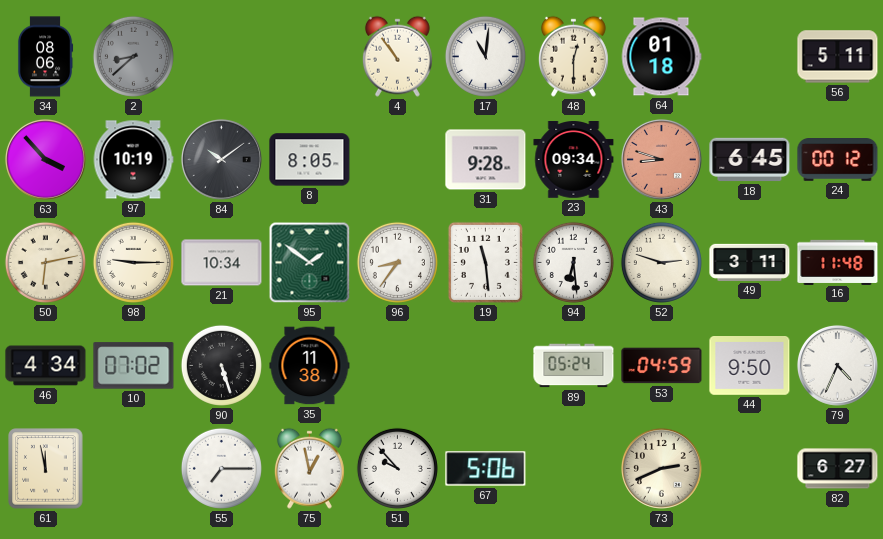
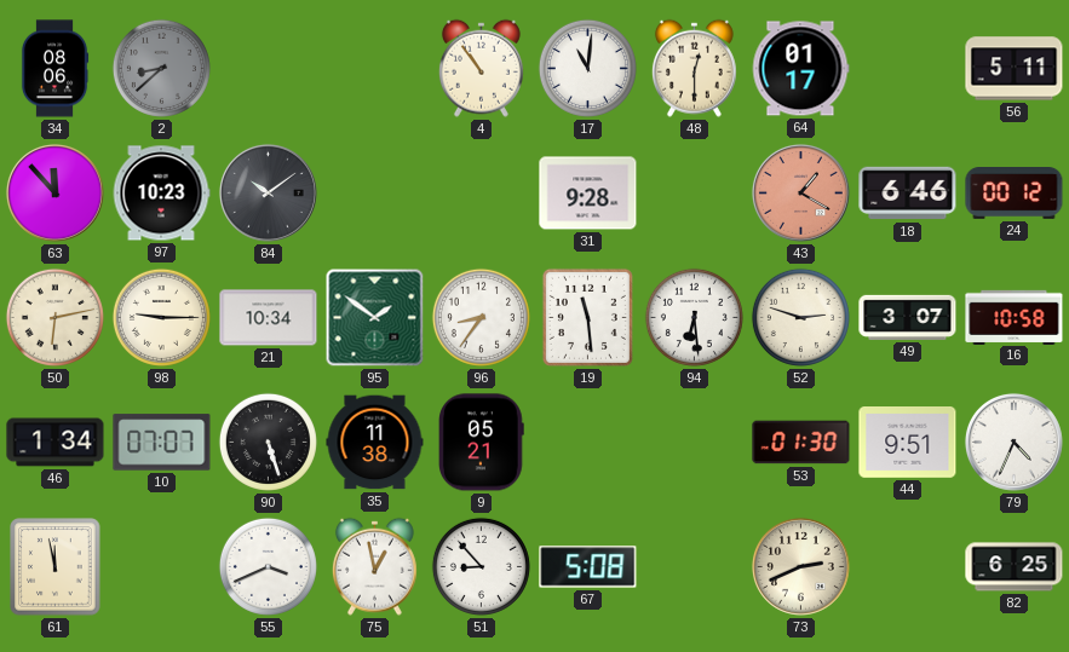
64: 01:18 -> 01:17
63: 3:53 -> 11:53
97: 10:19 -> 10:23
8: 8:05 -> none
23: 09:34 -> none
43: 8:48 -> 1:20
18: 6:45 -> 6:46
49: 3:11 -> 3:07
16: 11:48 -> 10:58
46: 4:34 -> 1:34
10: 07:02 -> 07:07
9: none -> 05:21
89: 05:24 -> none
53: 04:59 -> 01:30
44: 9:50 -> 9:51
55: 7:15 -> 3:41
51: 9:53 -> 8:53
67: 5:06 -> 5:08
82: 6:27 -> 6:25
